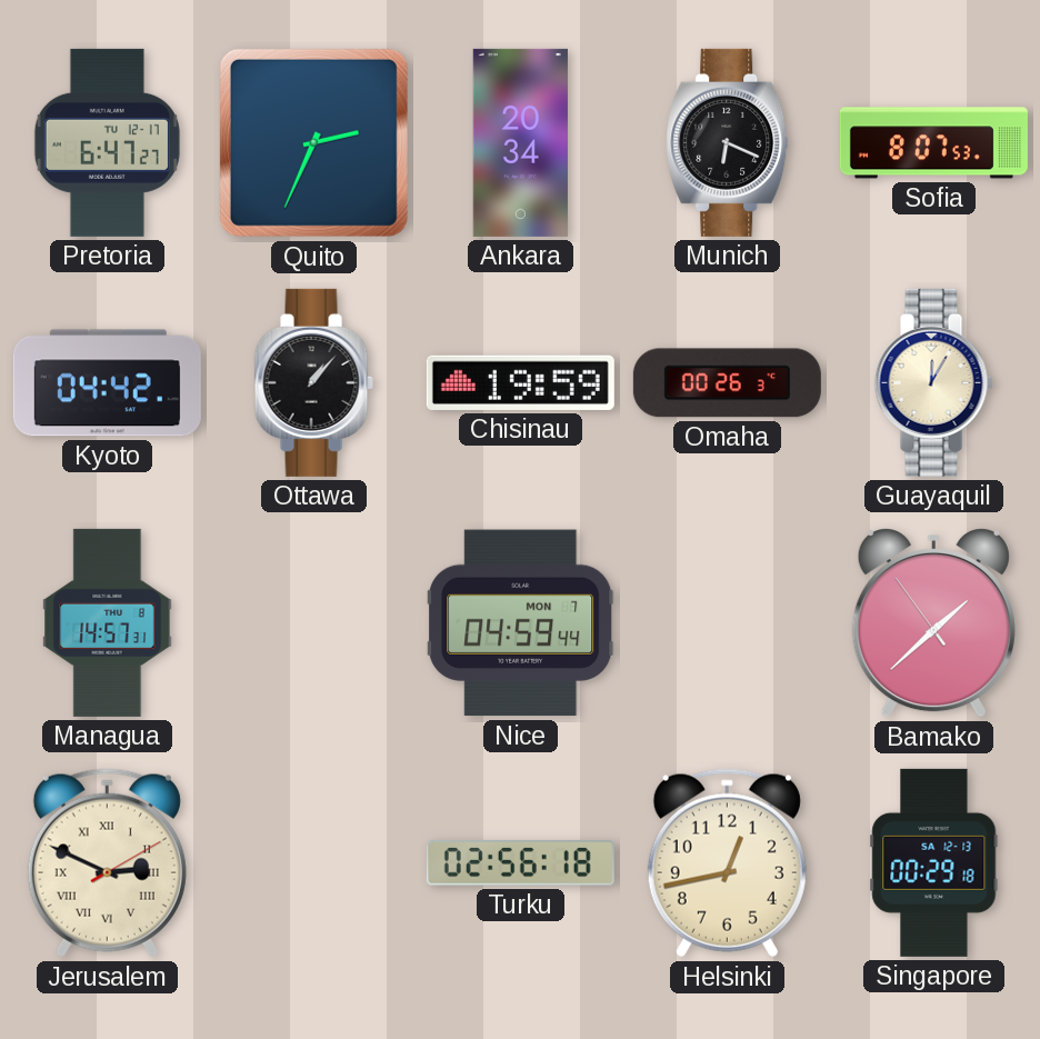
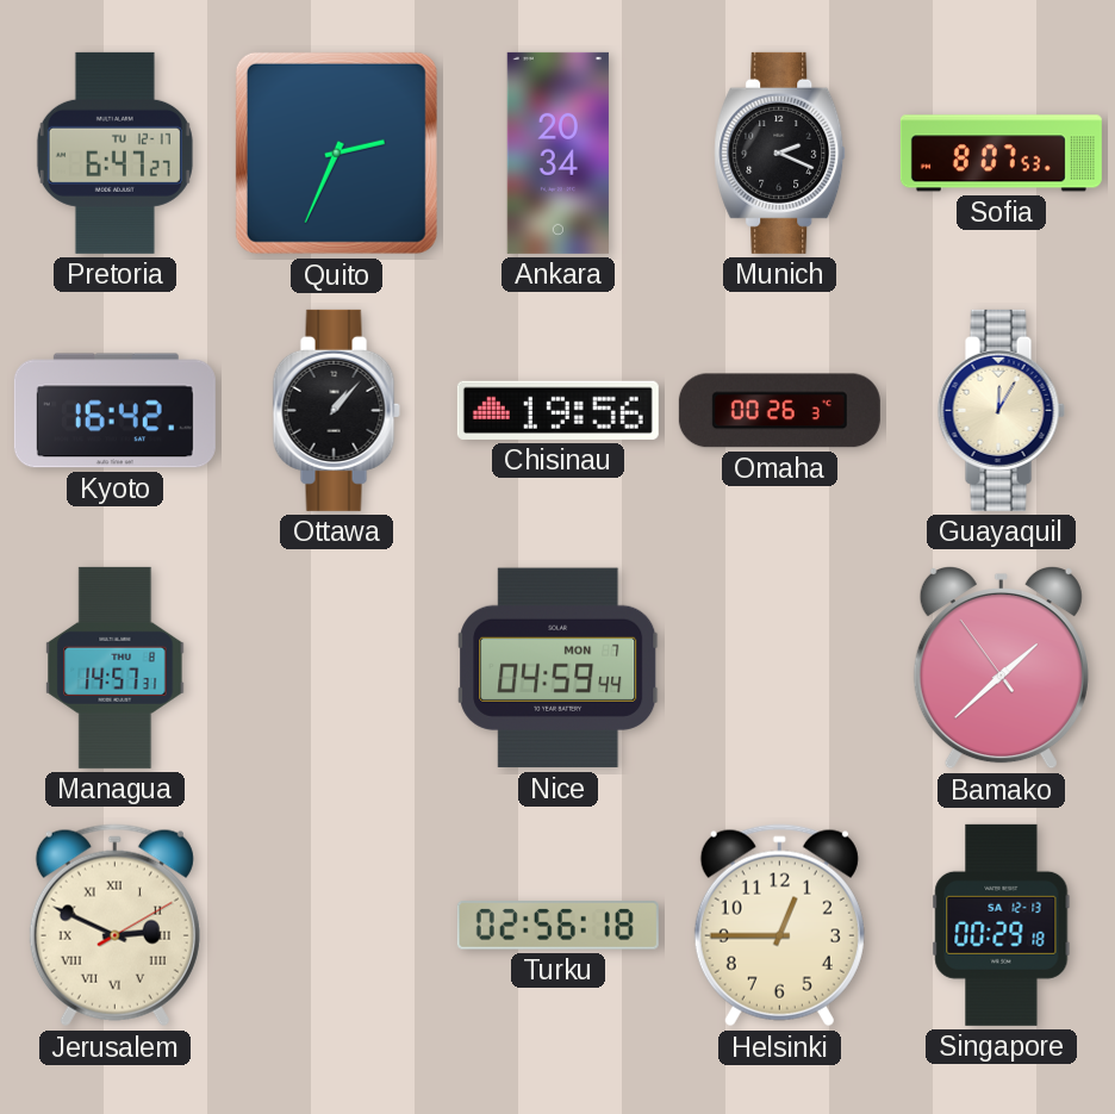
Munich: 6:19 -> 2:19
Kyoto: 04:42 -> 16:42
Chisinau: 19:59 -> 19:56
Helsinki: 12:43 -> 12:45
